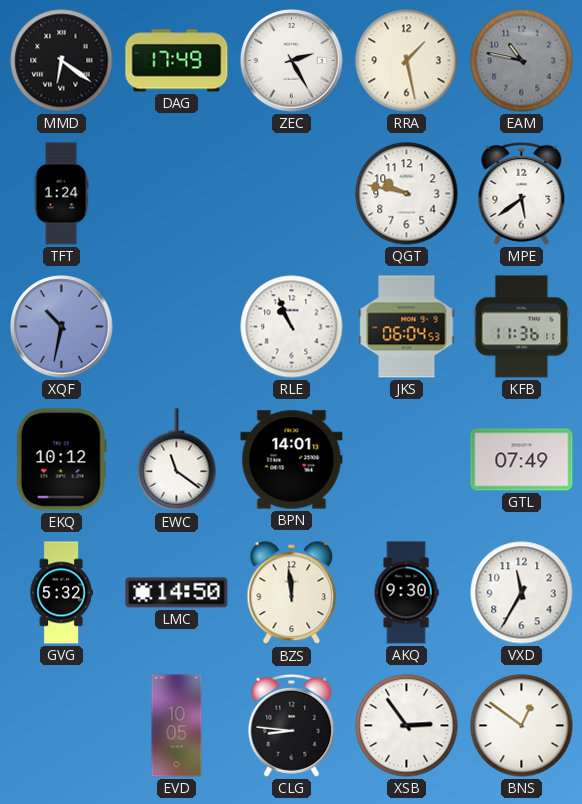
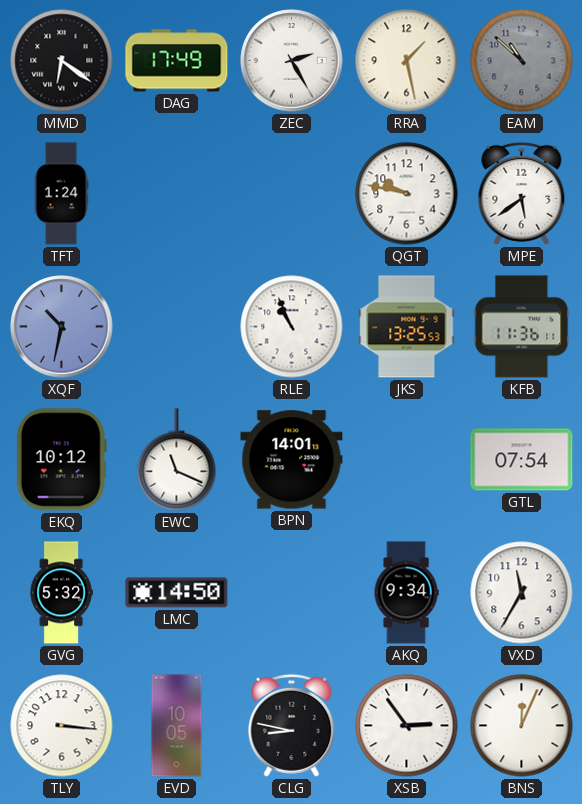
EAM: 10:47 -> 10:52
JKS: 06:04 -> 13:25
EWC: 11:21 -> 11:19
GTL: 07:49 -> 07:54
BZS: 11:59 -> none
AKQ: 9:30 -> 9:34
TLY: none -> 3:16
CLG: 8:46 -> 8:47
BNS: 12:51 -> 12:04
